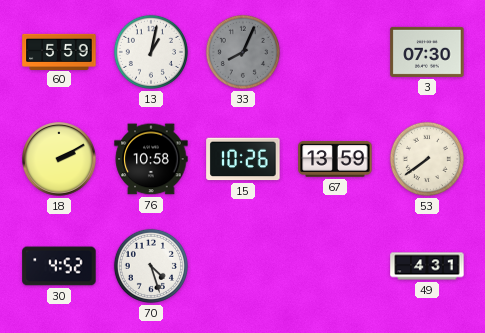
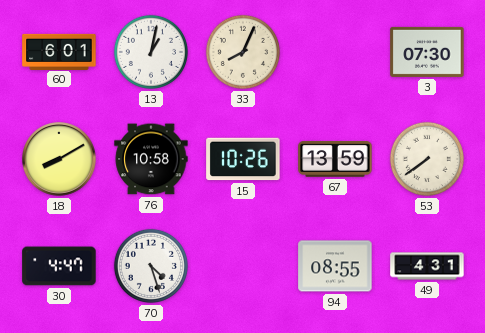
60: 5:59 -> 6:01
33 dial: grey -> cream
18: 2:10 -> 8:10
30: 4:52 -> 4:47
94: none -> 08:55
